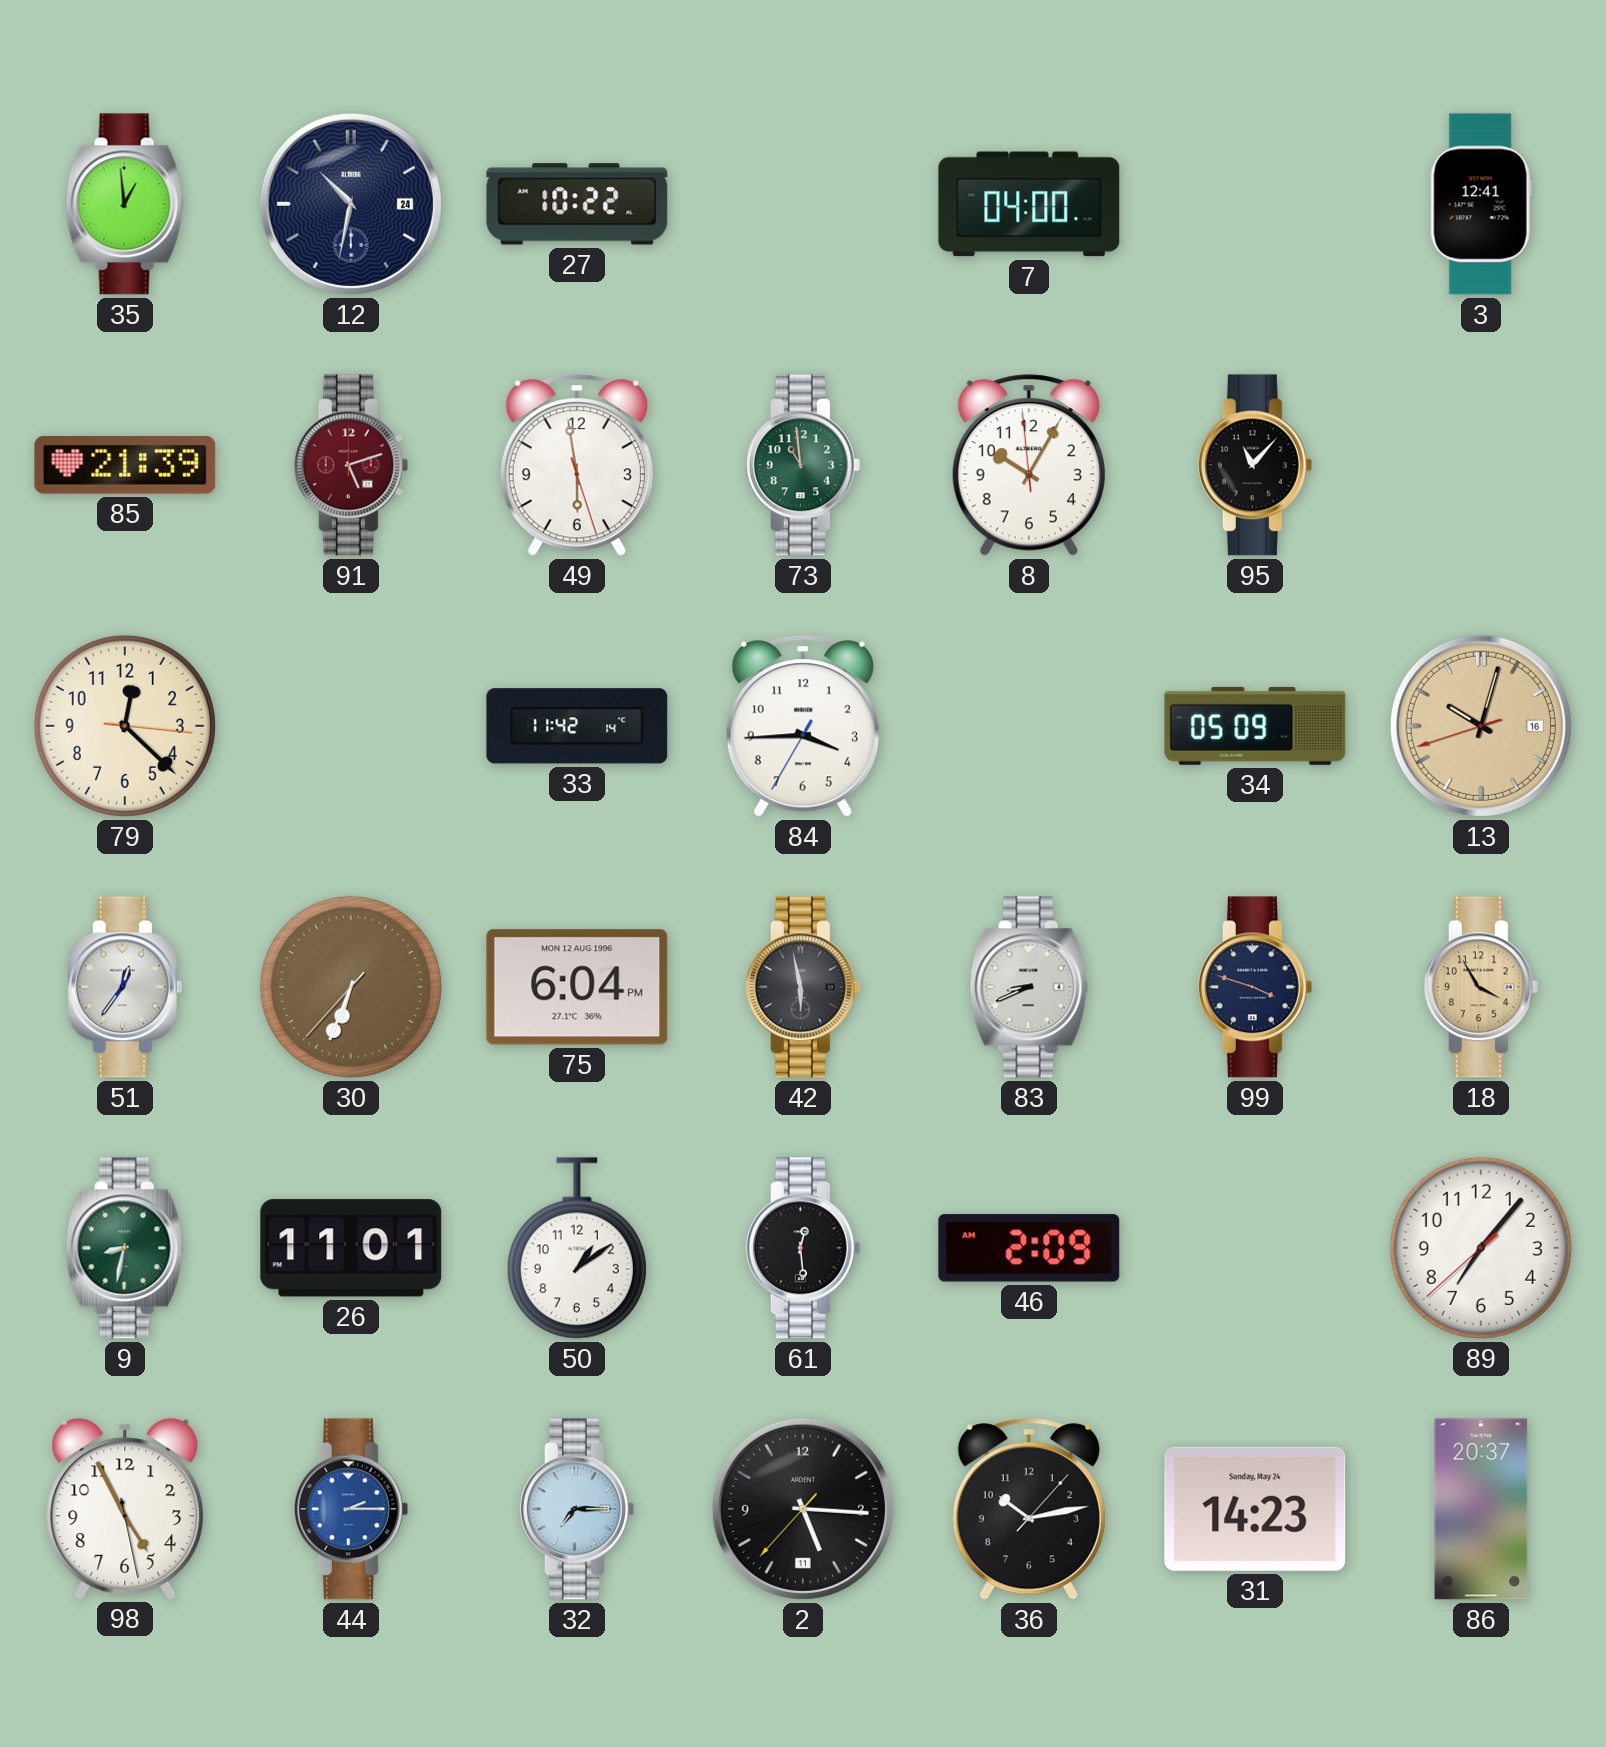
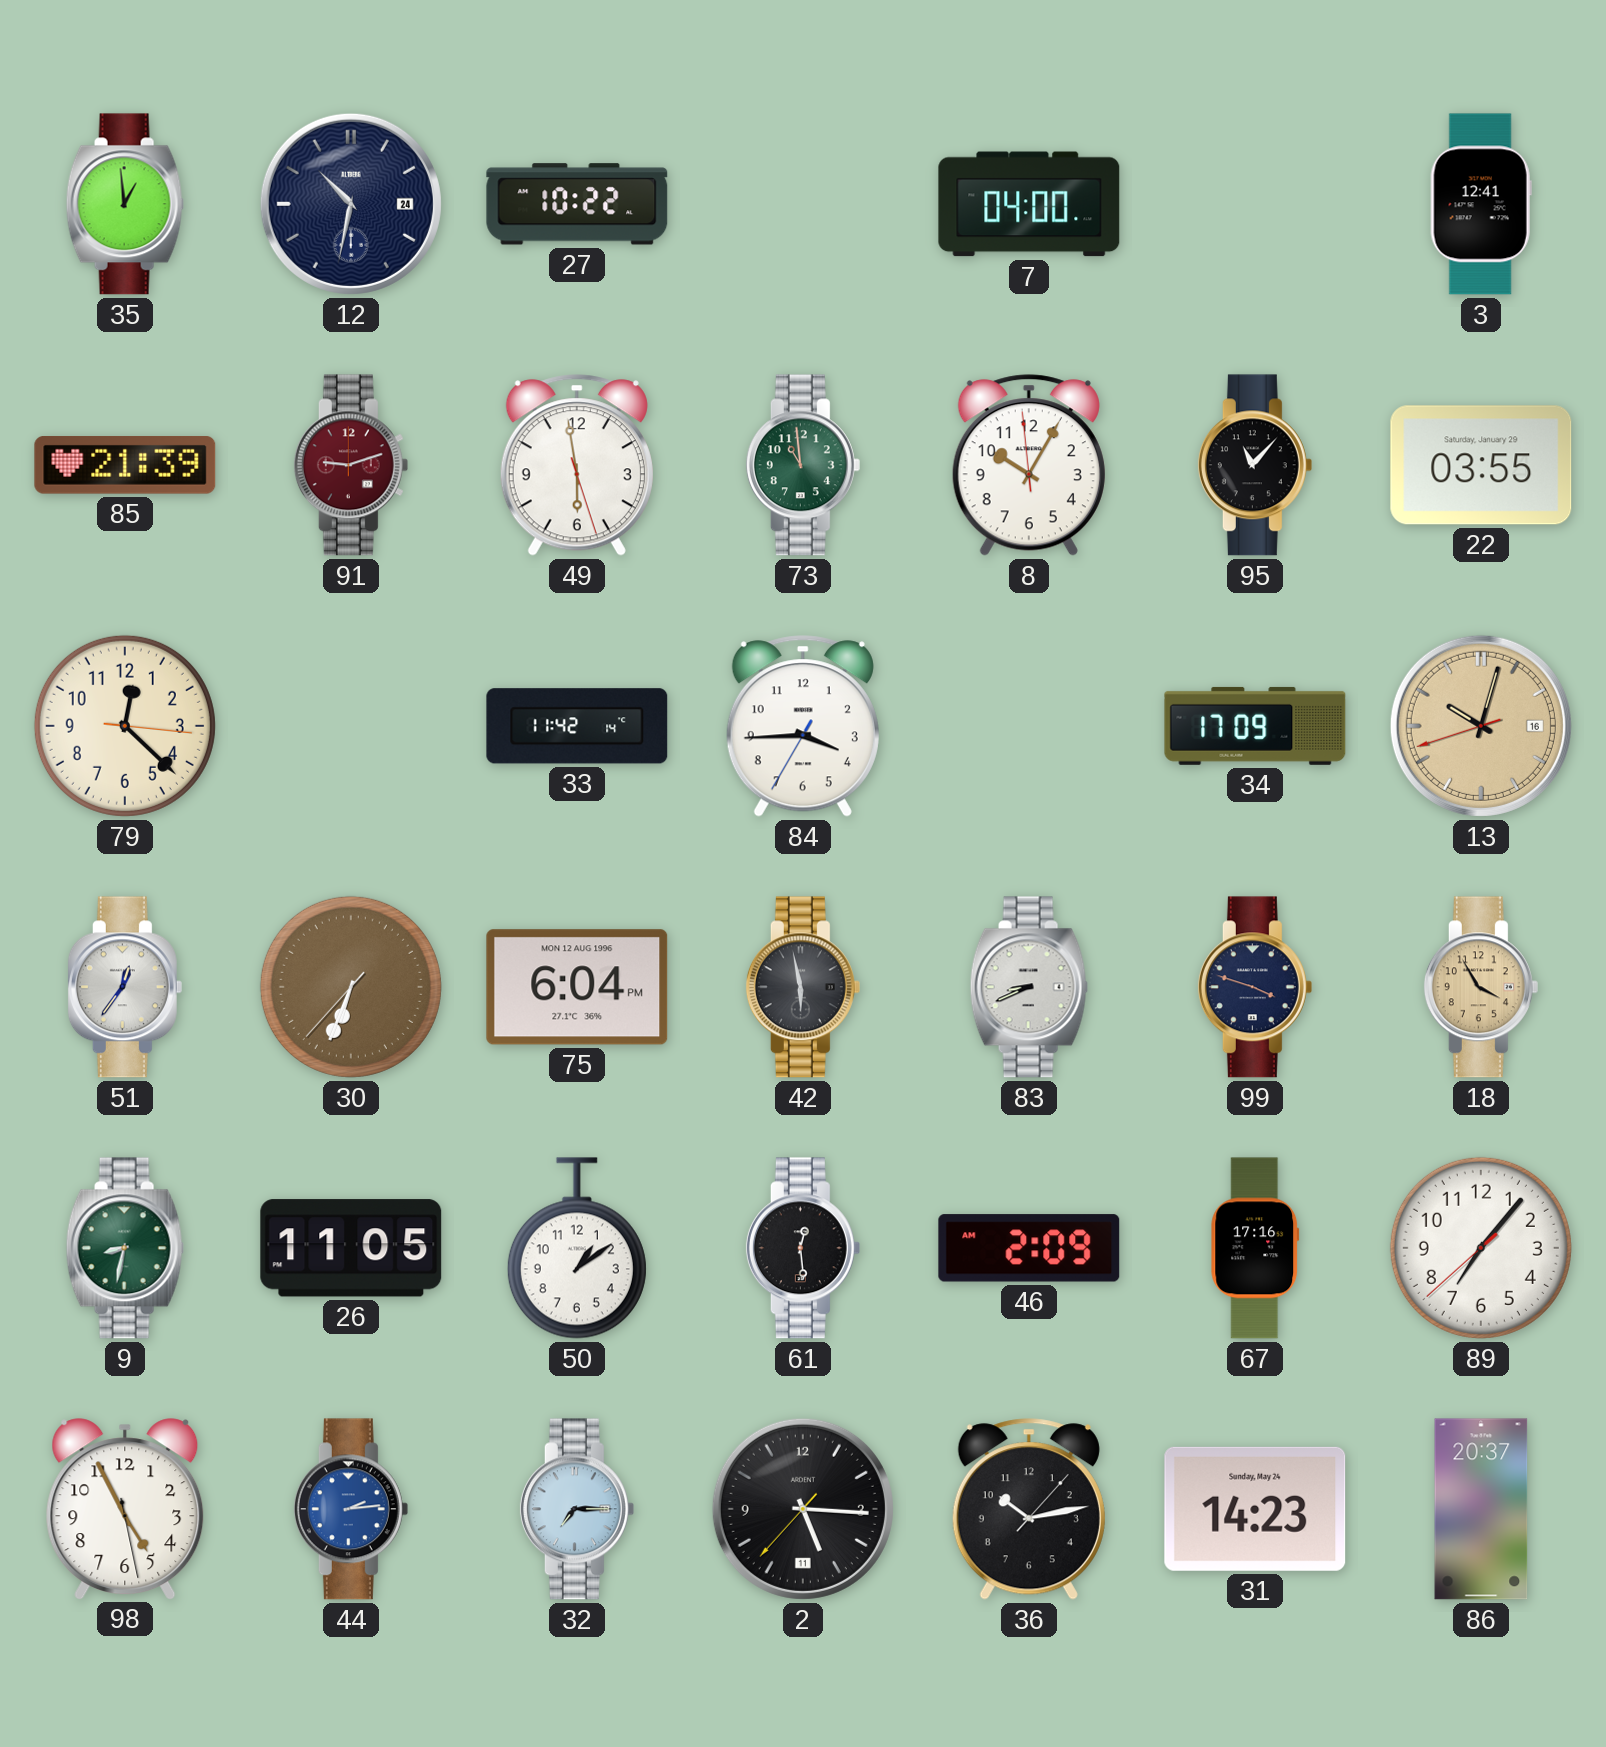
91: 5:12 -> 9:12
22: none -> 03:55
34: 05:09 -> 17:09
26: 11:01 -> 11:05
67: none -> 17:16
44: 2:15 -> 2:14
